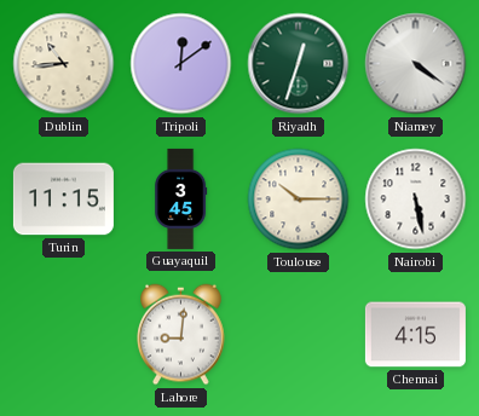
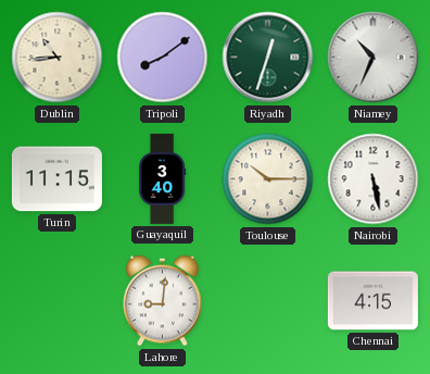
Tripoli: 12:09 -> 8:09
Niamey: 4:21 -> 10:34
Guayaquil: 3:45 -> 3:40
